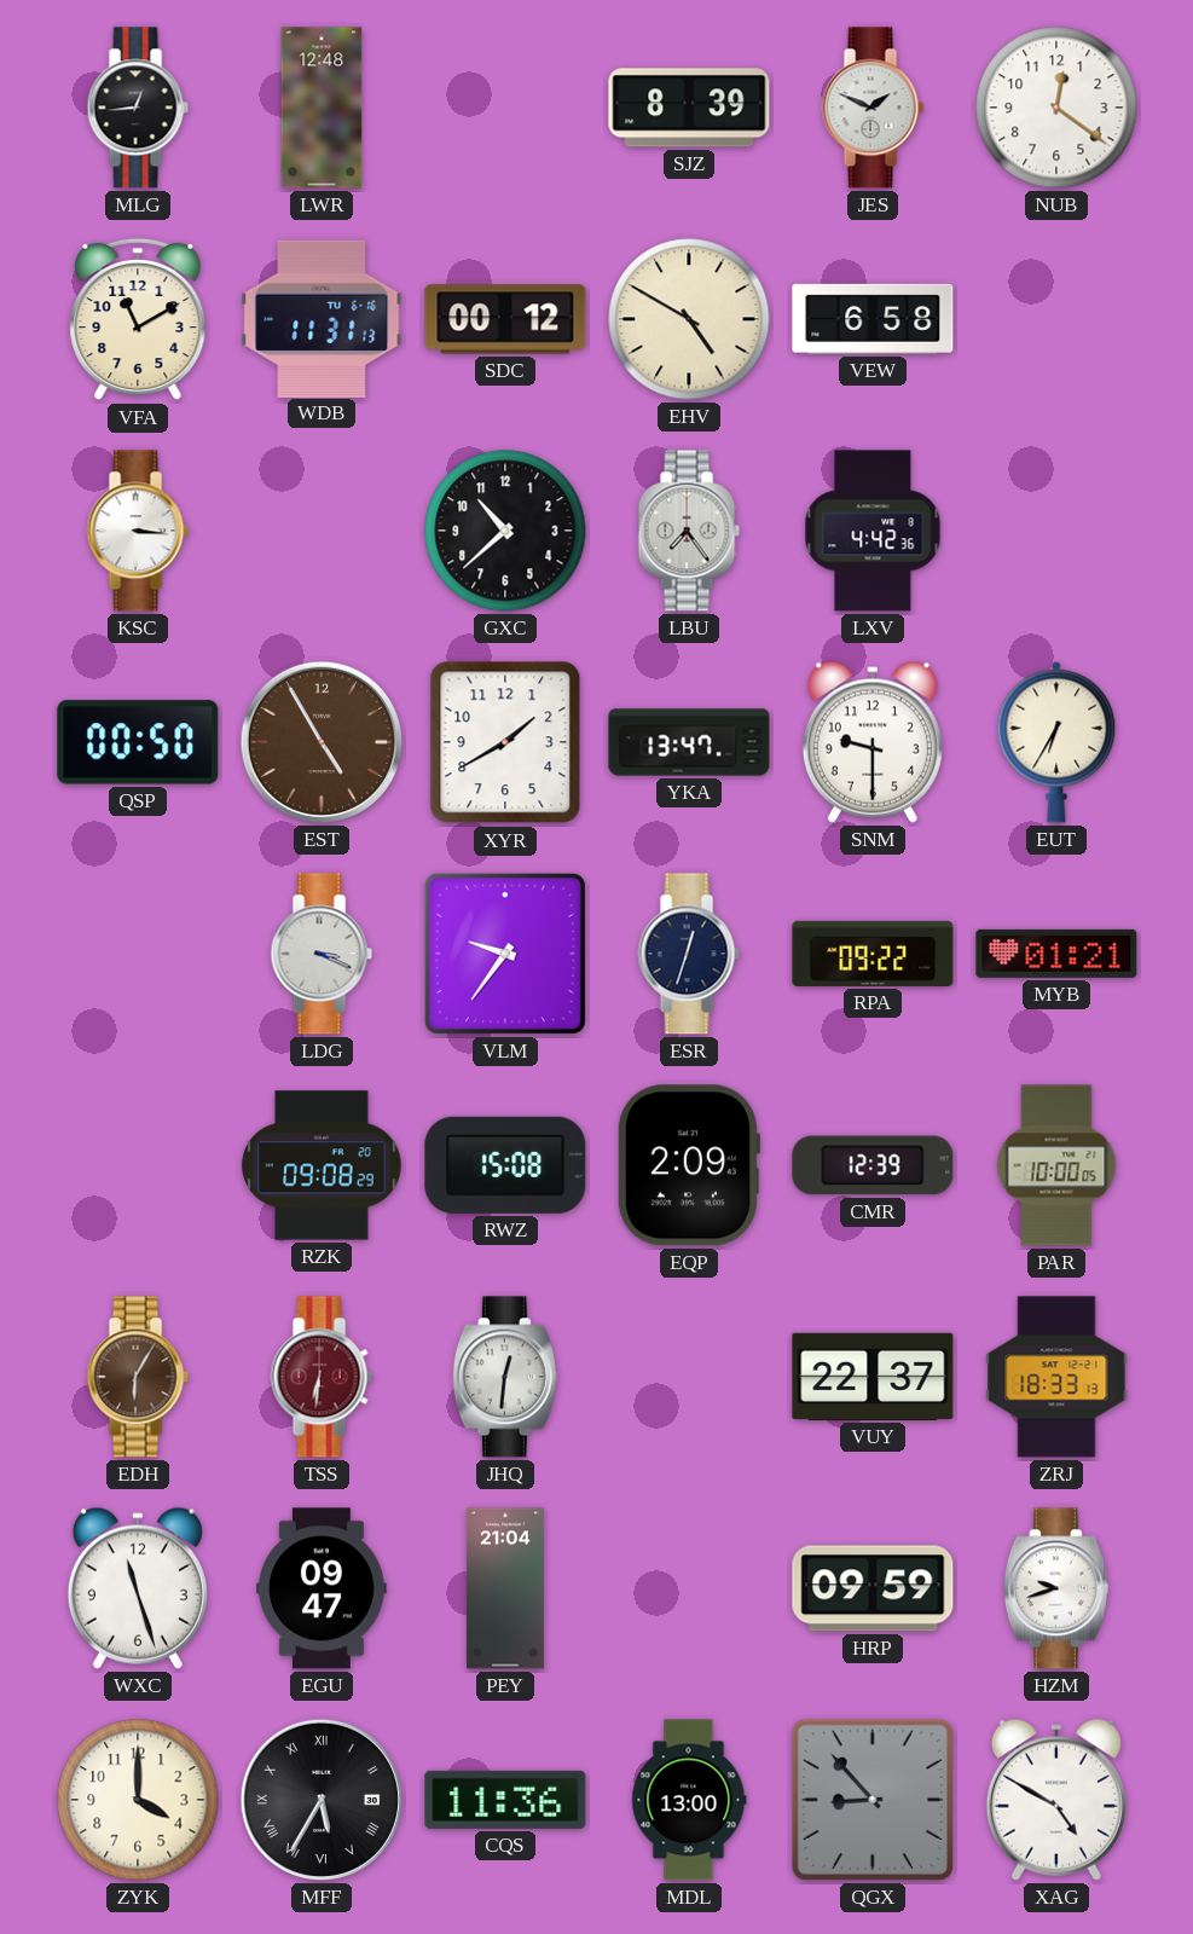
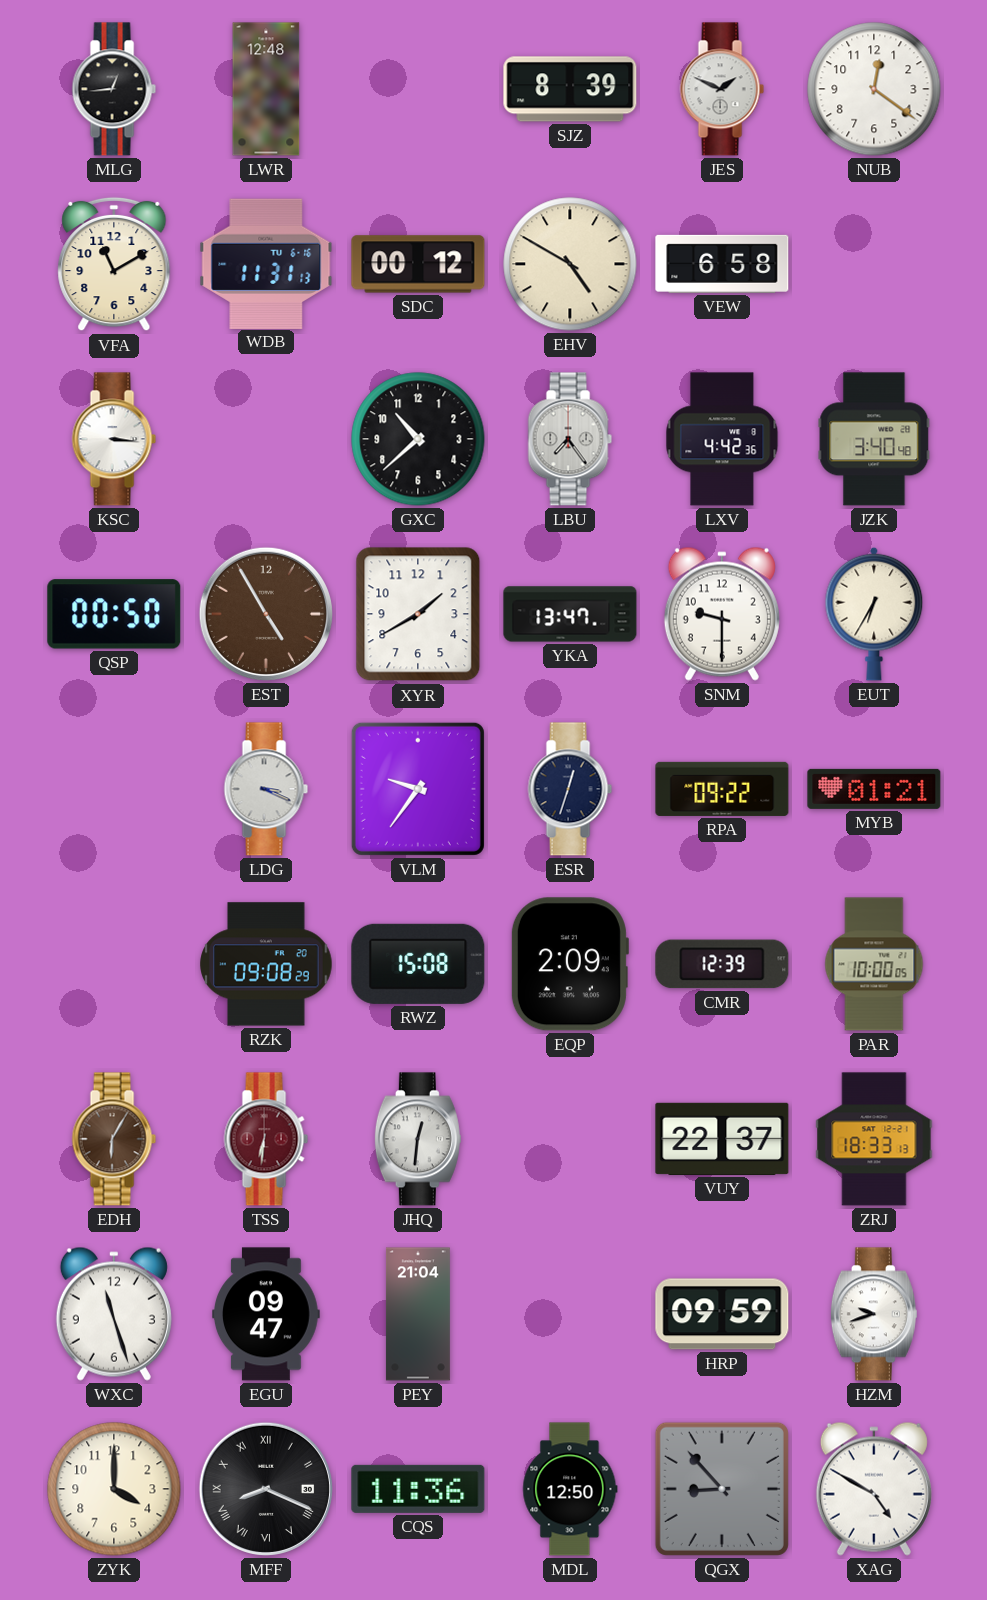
JZK: none -> 3:40
MFF: 5:35 -> 8:19
MDL: 13:00 -> 12:50
